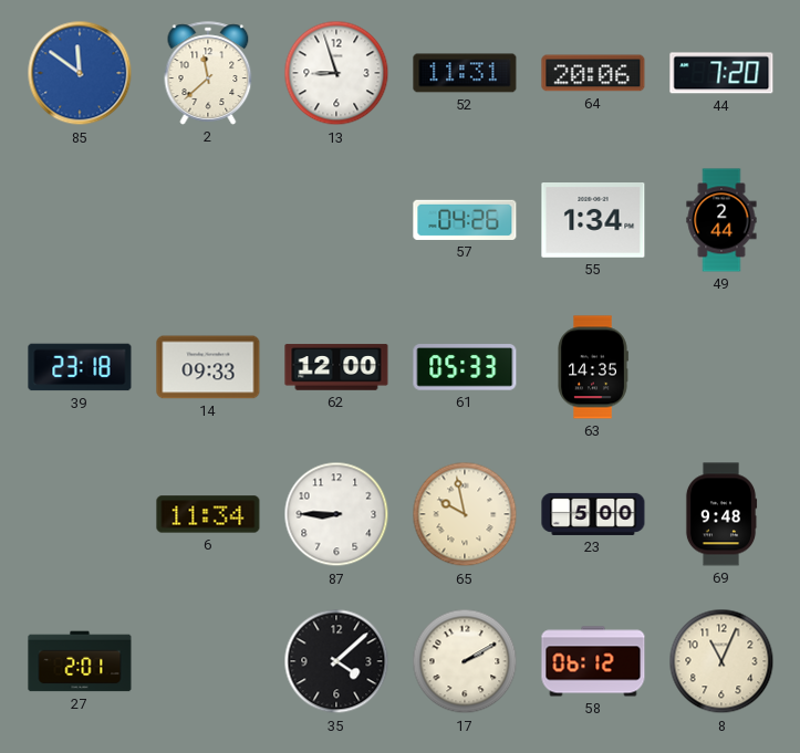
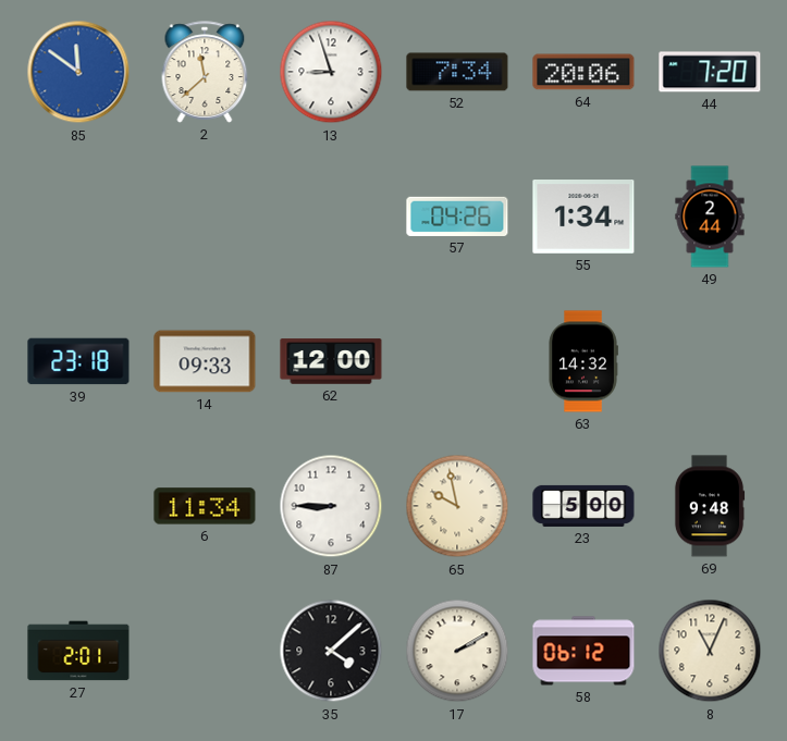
52: 11:31 -> 7:34
61: 05:33 -> none
63: 14:35 -> 14:32
